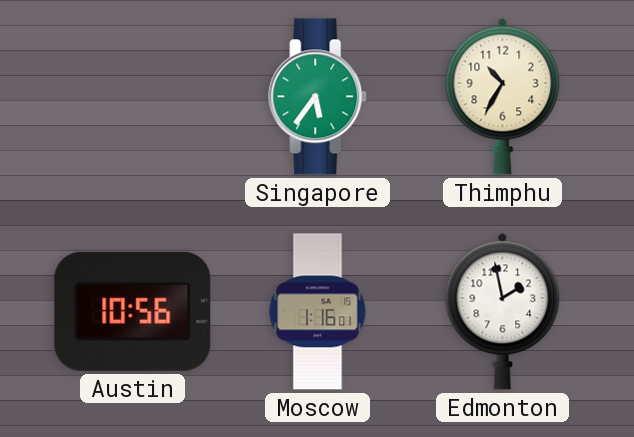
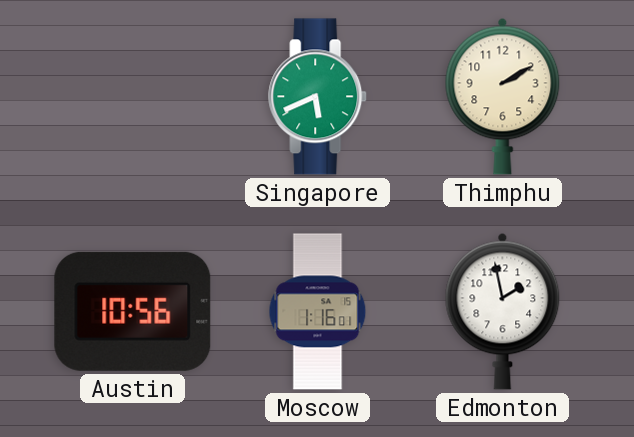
Singapore: 5:36 -> 5:41
Thimphu: 10:35 -> 2:10
